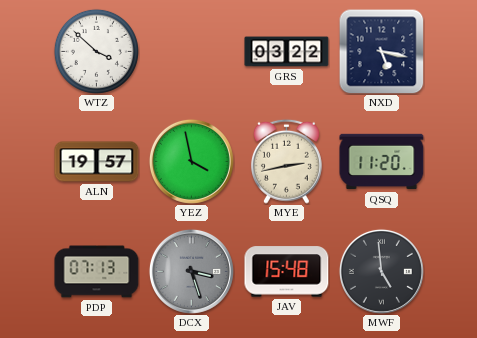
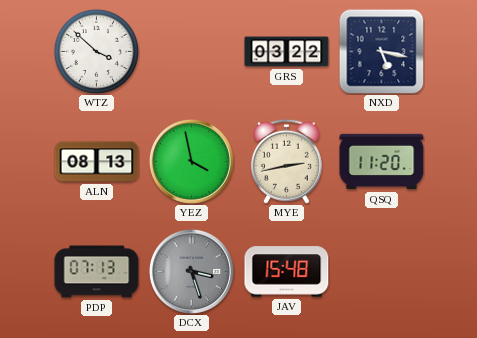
ALN: 19:57 -> 08:13
MWF: 4:59 -> none
